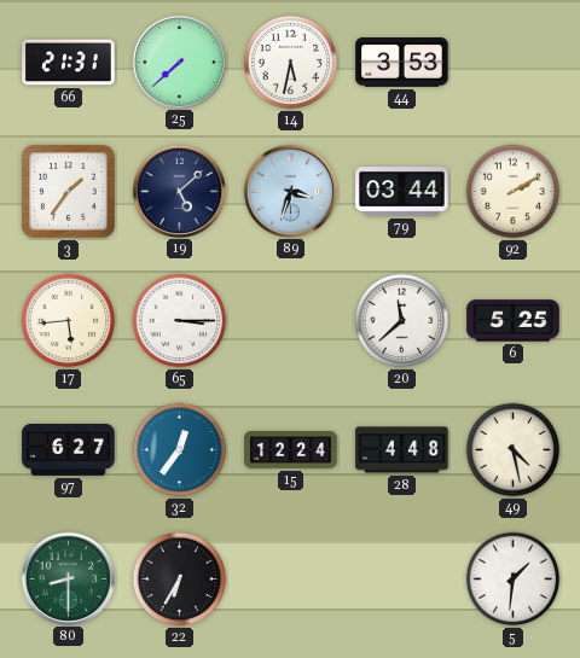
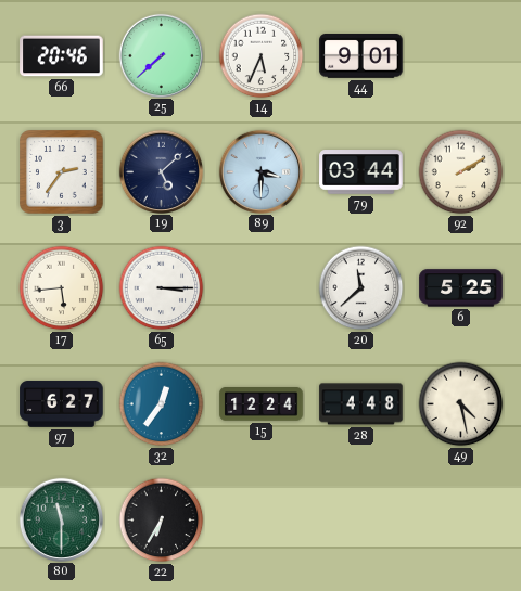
66: 21:31 -> 20:46
14: 5:32 -> 5:34
44: 3:53 -> 9:01
3: 1:36 -> 2:36
89: 3:33 -> 3:30
80: 8:30 -> 11:30
5: 1:31 -> none
